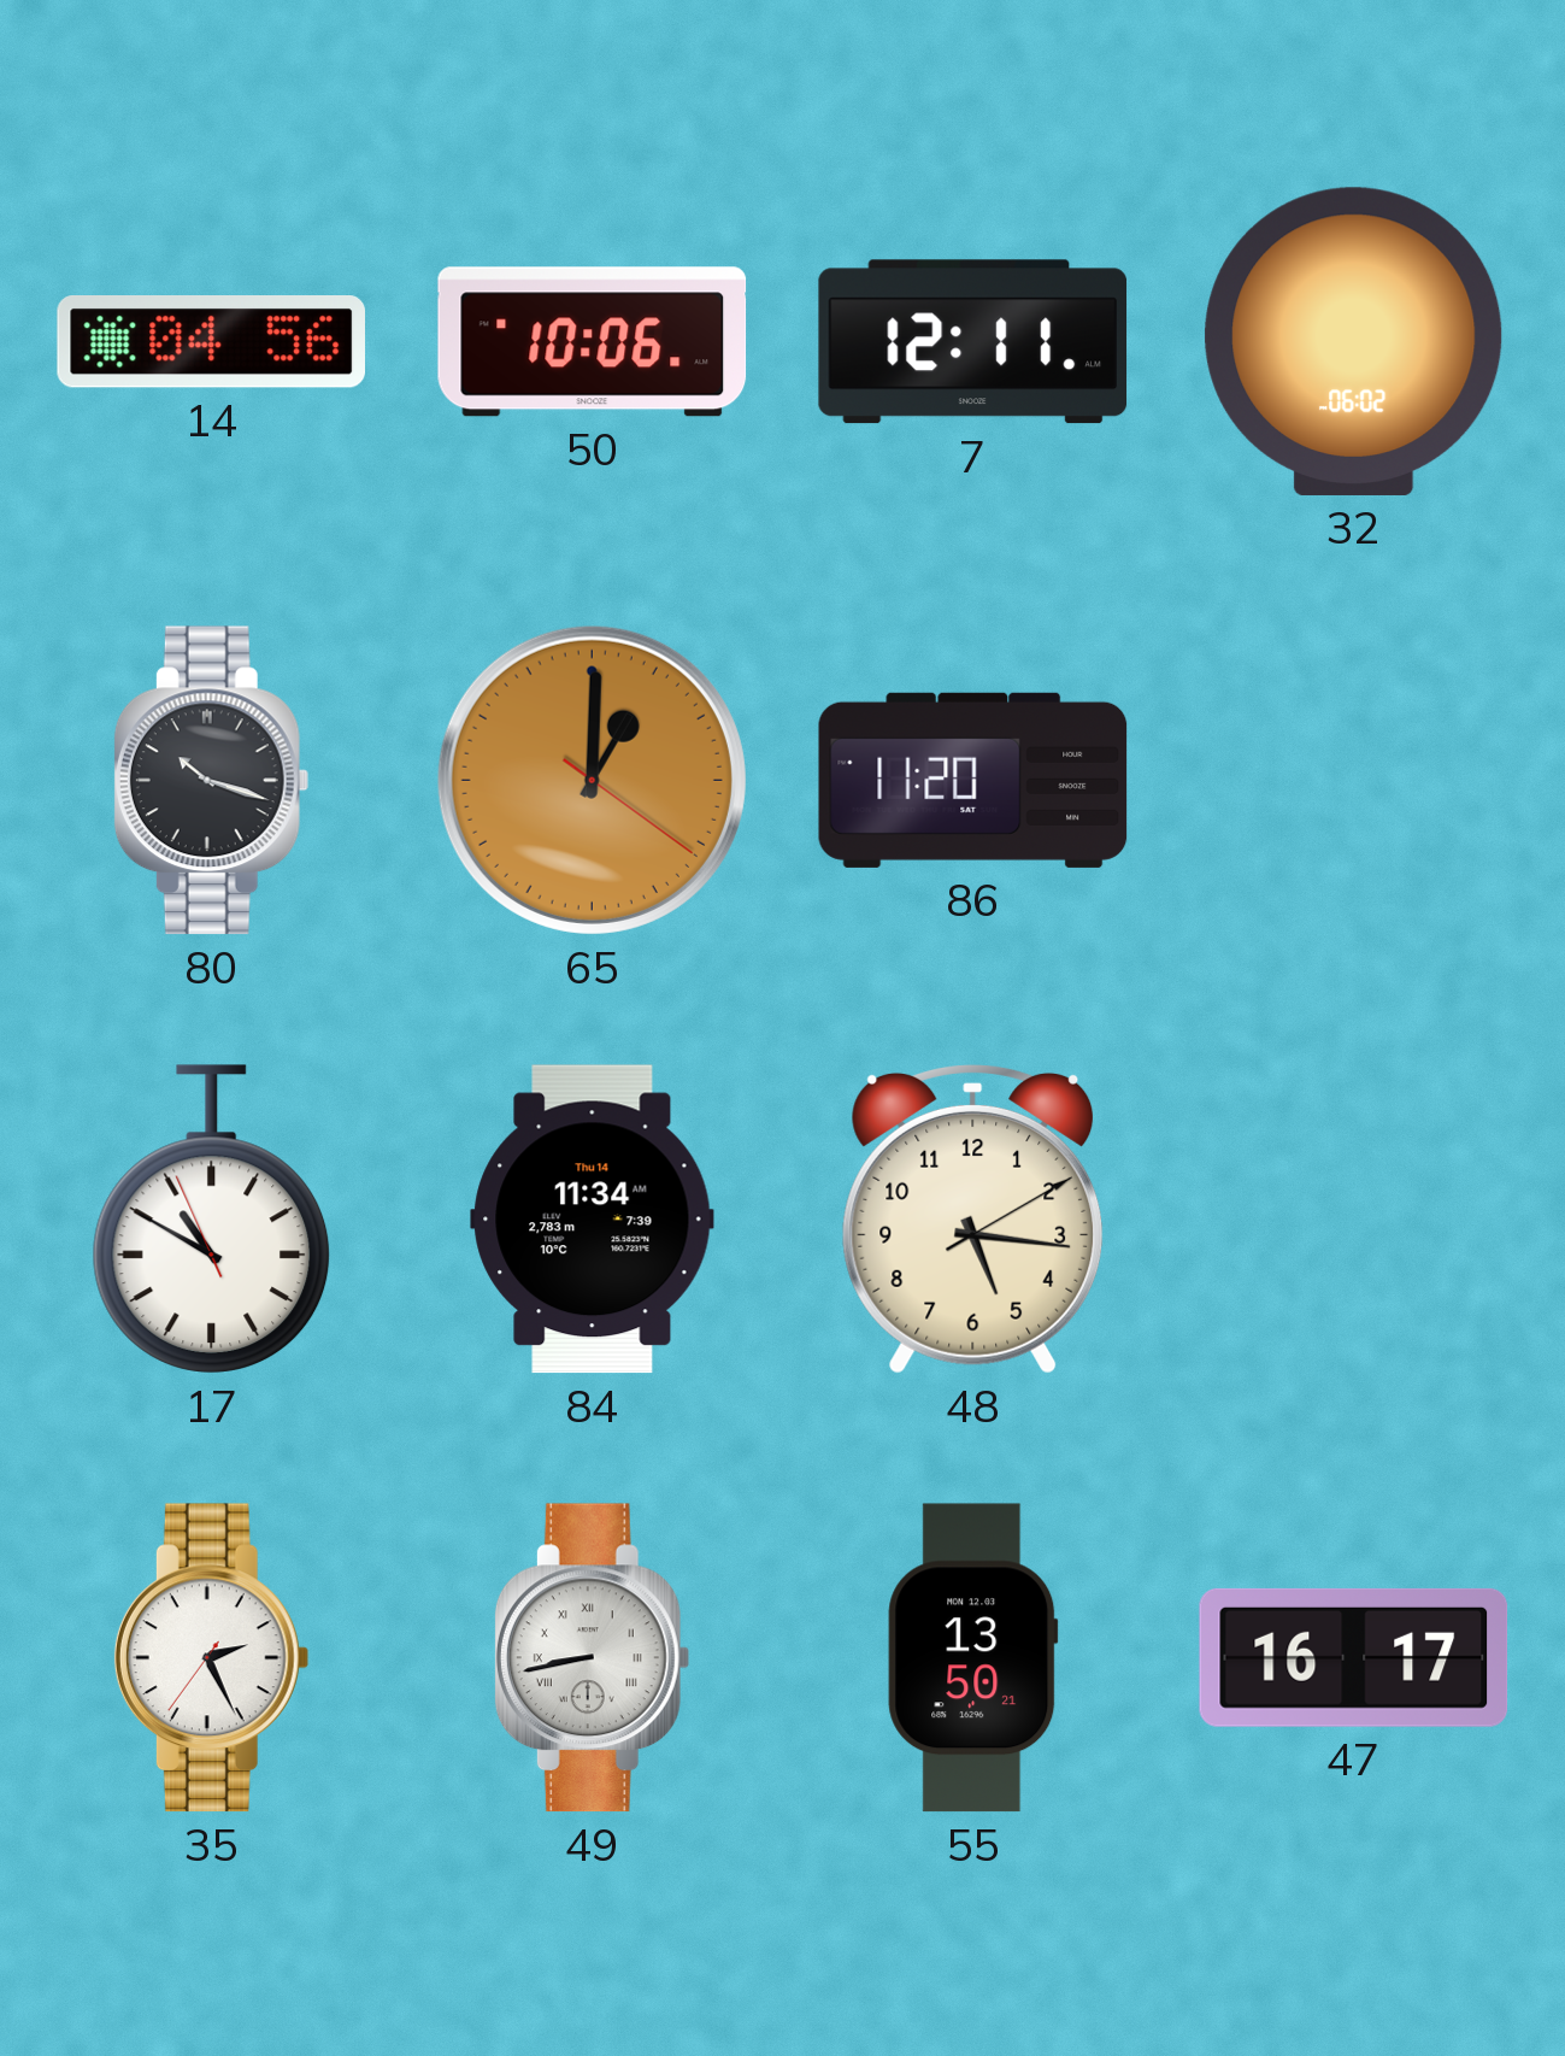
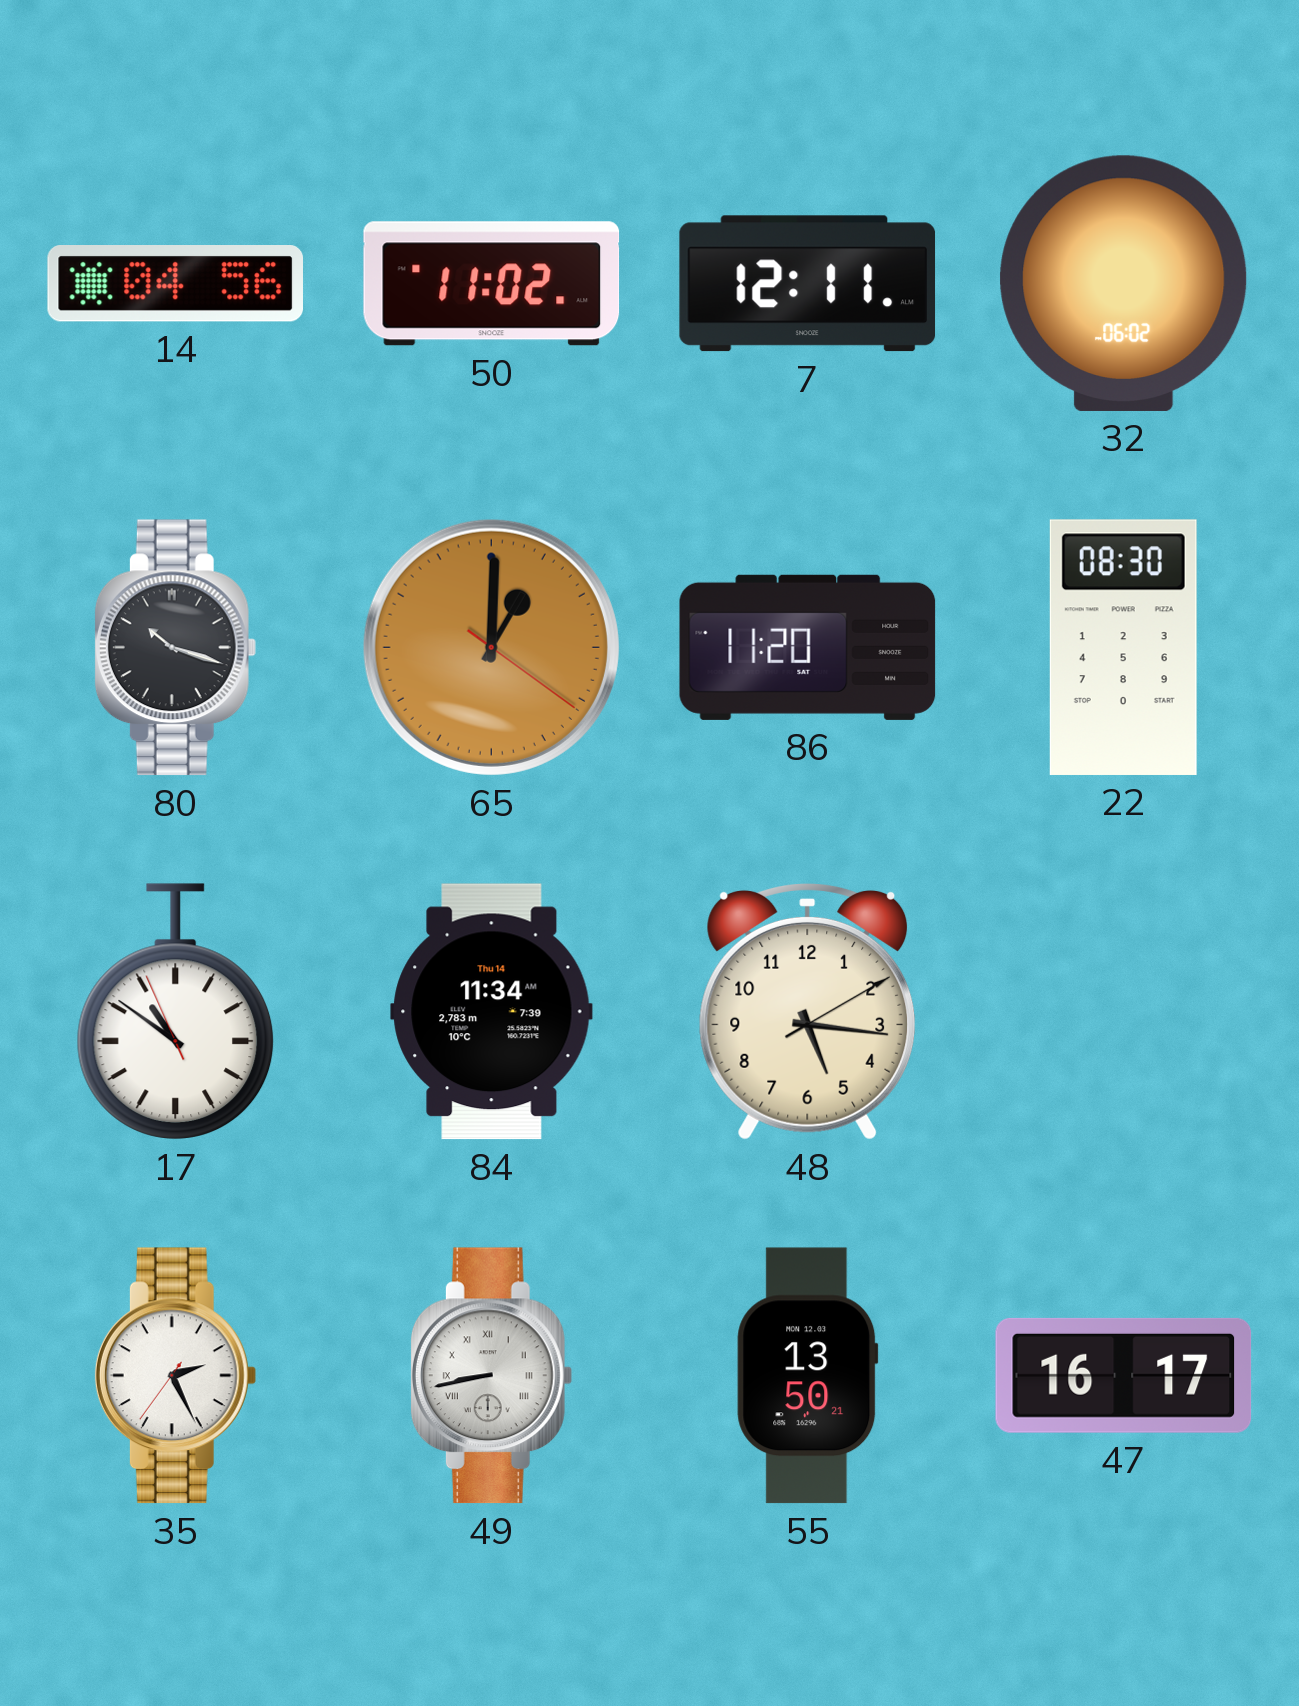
50: 10:06 -> 11:02
22: none -> 08:30
17: 10:49 -> 10:50
